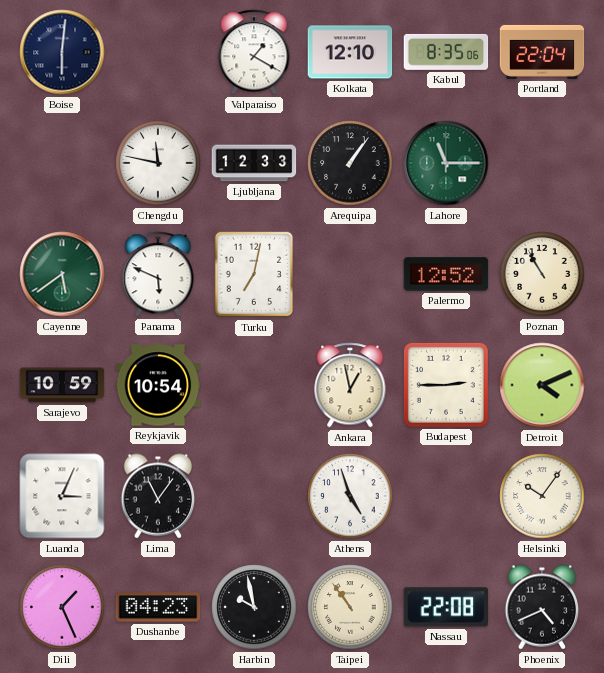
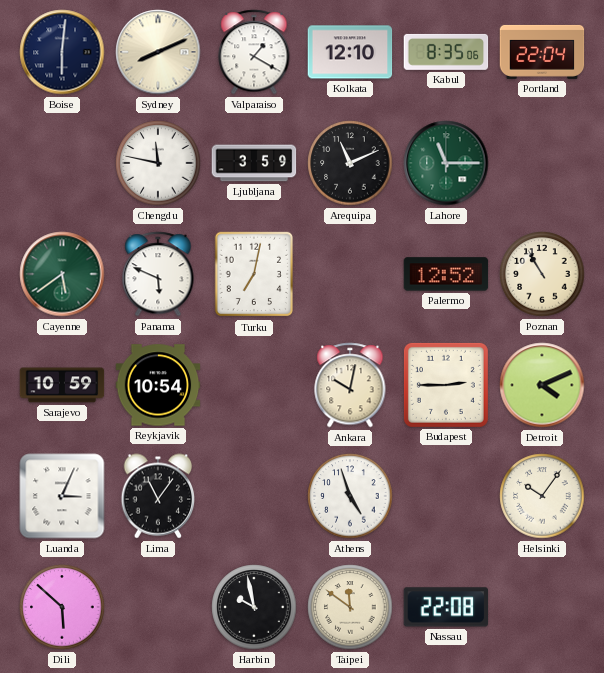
Sydney: none -> 8:11
Ljubljana: 12:33 -> 3:59
Arequipa: 1:06 -> 11:11
Ankara: 12:58 -> 10:02
Dili: 1:26 -> 5:52
Dushanbe: 04:23 -> none
Taipei: 10:54 -> 11:51
Phoenix: 4:41 -> none
